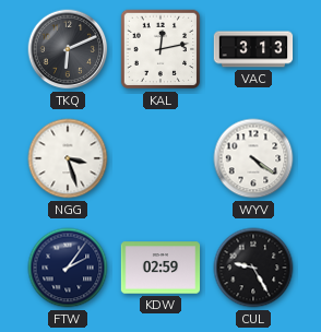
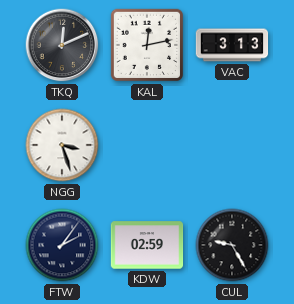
TKQ: 6:11 -> 12:11
WYV: 4:21 -> none
